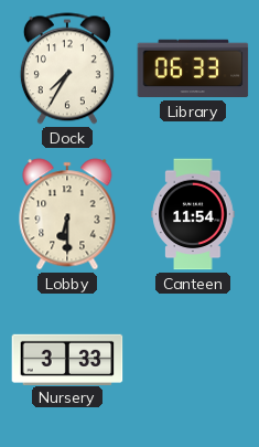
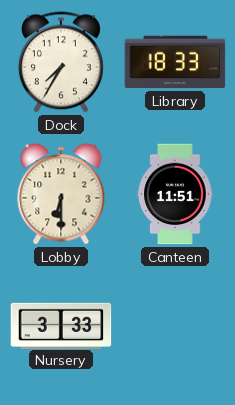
Library: 06:33 -> 18:33
Canteen: 11:54 -> 11:51
